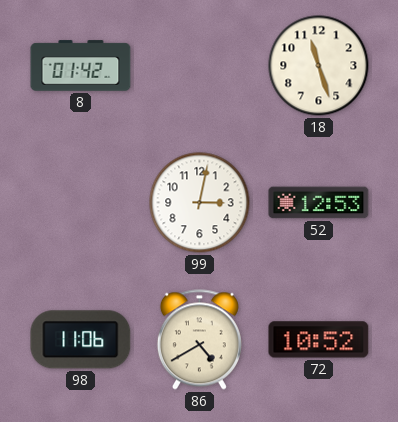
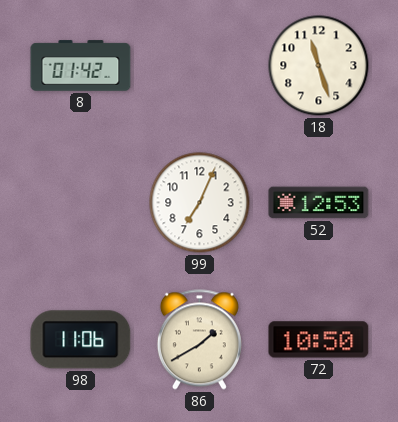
99: 3:02 -> 7:04
86: 4:40 -> 1:40
72: 10:52 -> 10:50
